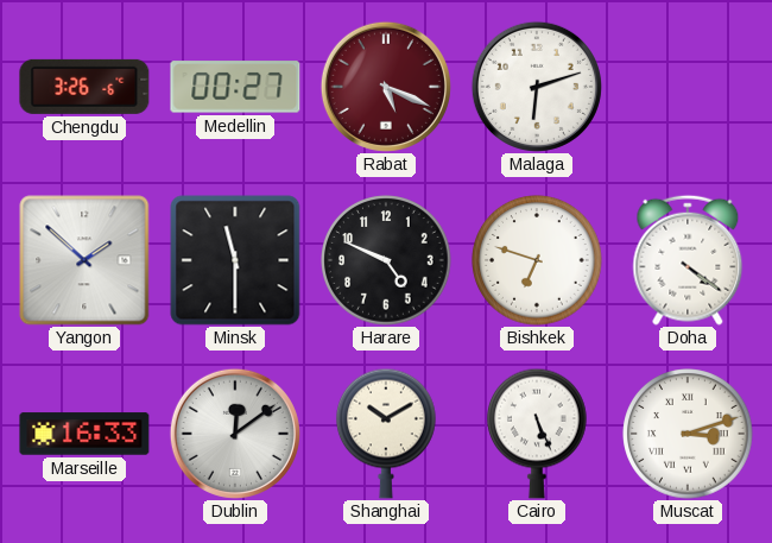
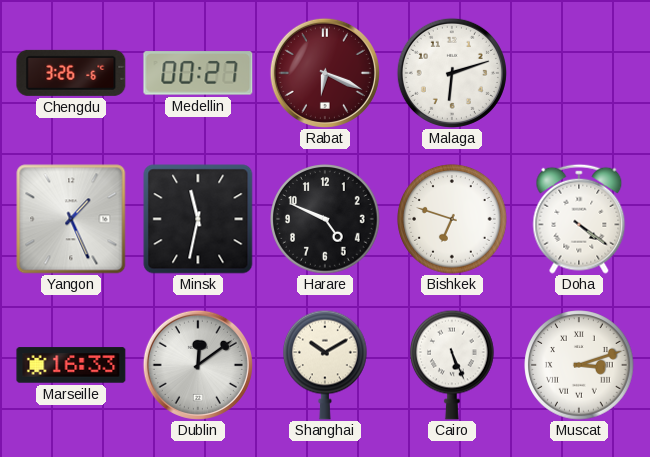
Rabat: 5:19 -> 6:19
Yangon: 1:52 -> 1:26
Minsk: 11:30 -> 11:32
